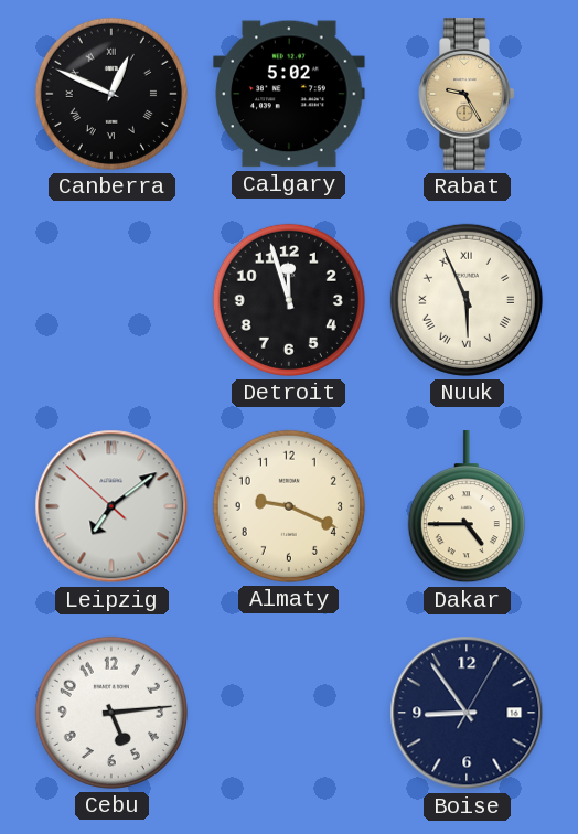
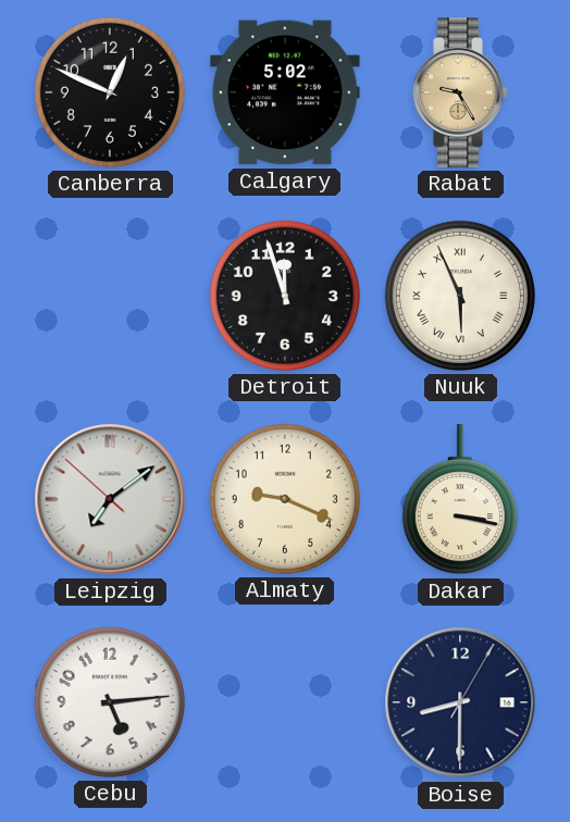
Canberra numerals: Roman -> Arabic
Dakar: 4:45 -> 3:17
Boise: 8:54 -> 8:30
